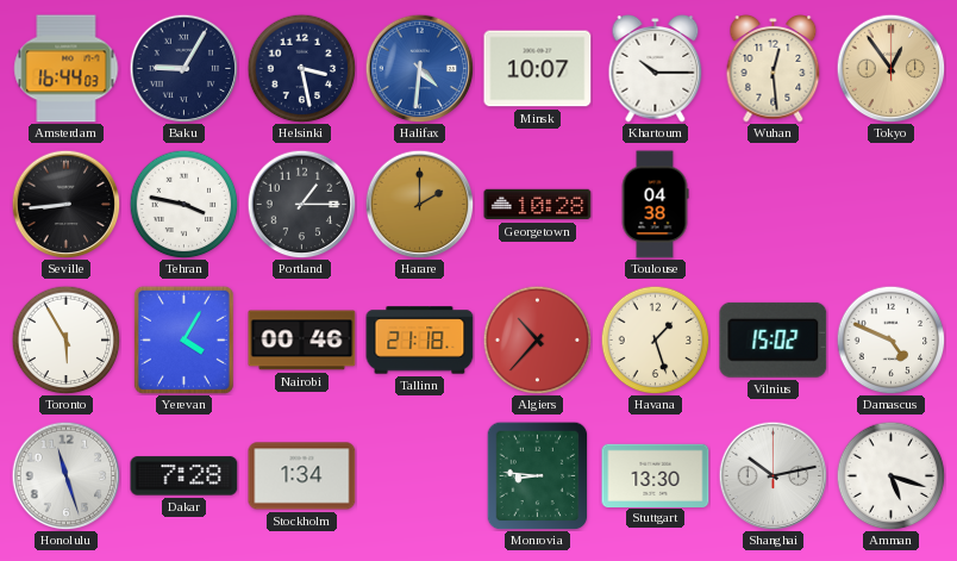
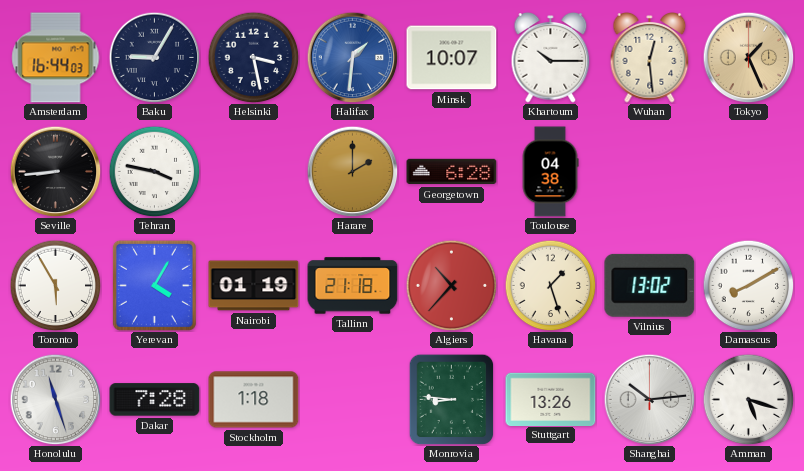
Halifax: 4:31 -> 1:31
Tokyo: 12:54 -> 1:26
Portland: 1:15 -> none
Georgetown: 10:28 -> 6:28
Nairobi: 00:46 -> 01:19
Vilnius: 15:02 -> 13:02
Damascus: 4:49 -> 8:10
Stockholm: 1:34 -> 1:18
Stuttgart: 13:30 -> 13:26
Shanghai: 10:13 -> 10:14
